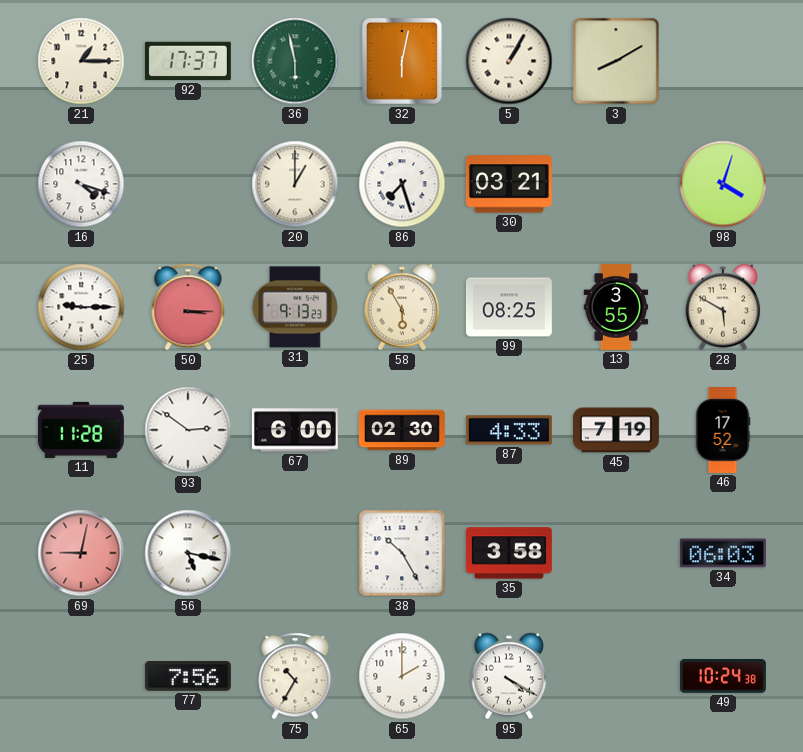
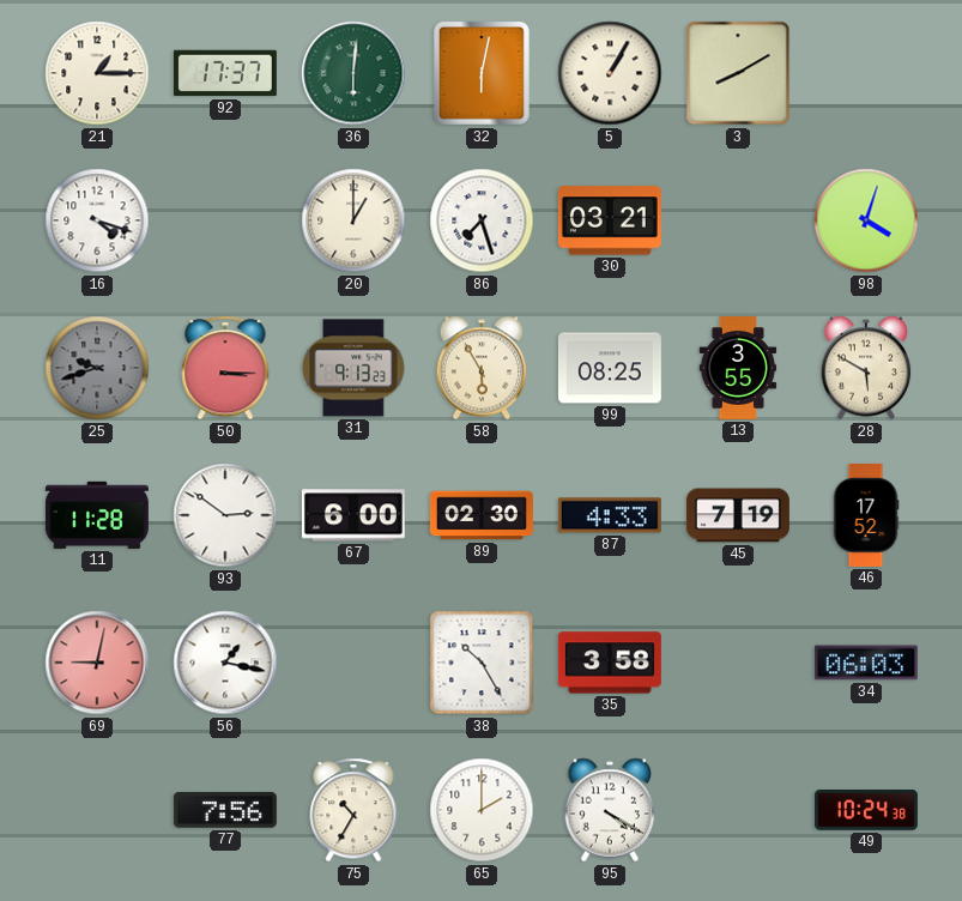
36: 5:58 -> 6:01
25: 9:15 -> 9:42
25 dial: white -> grey
56: 5:17 -> 1:17
